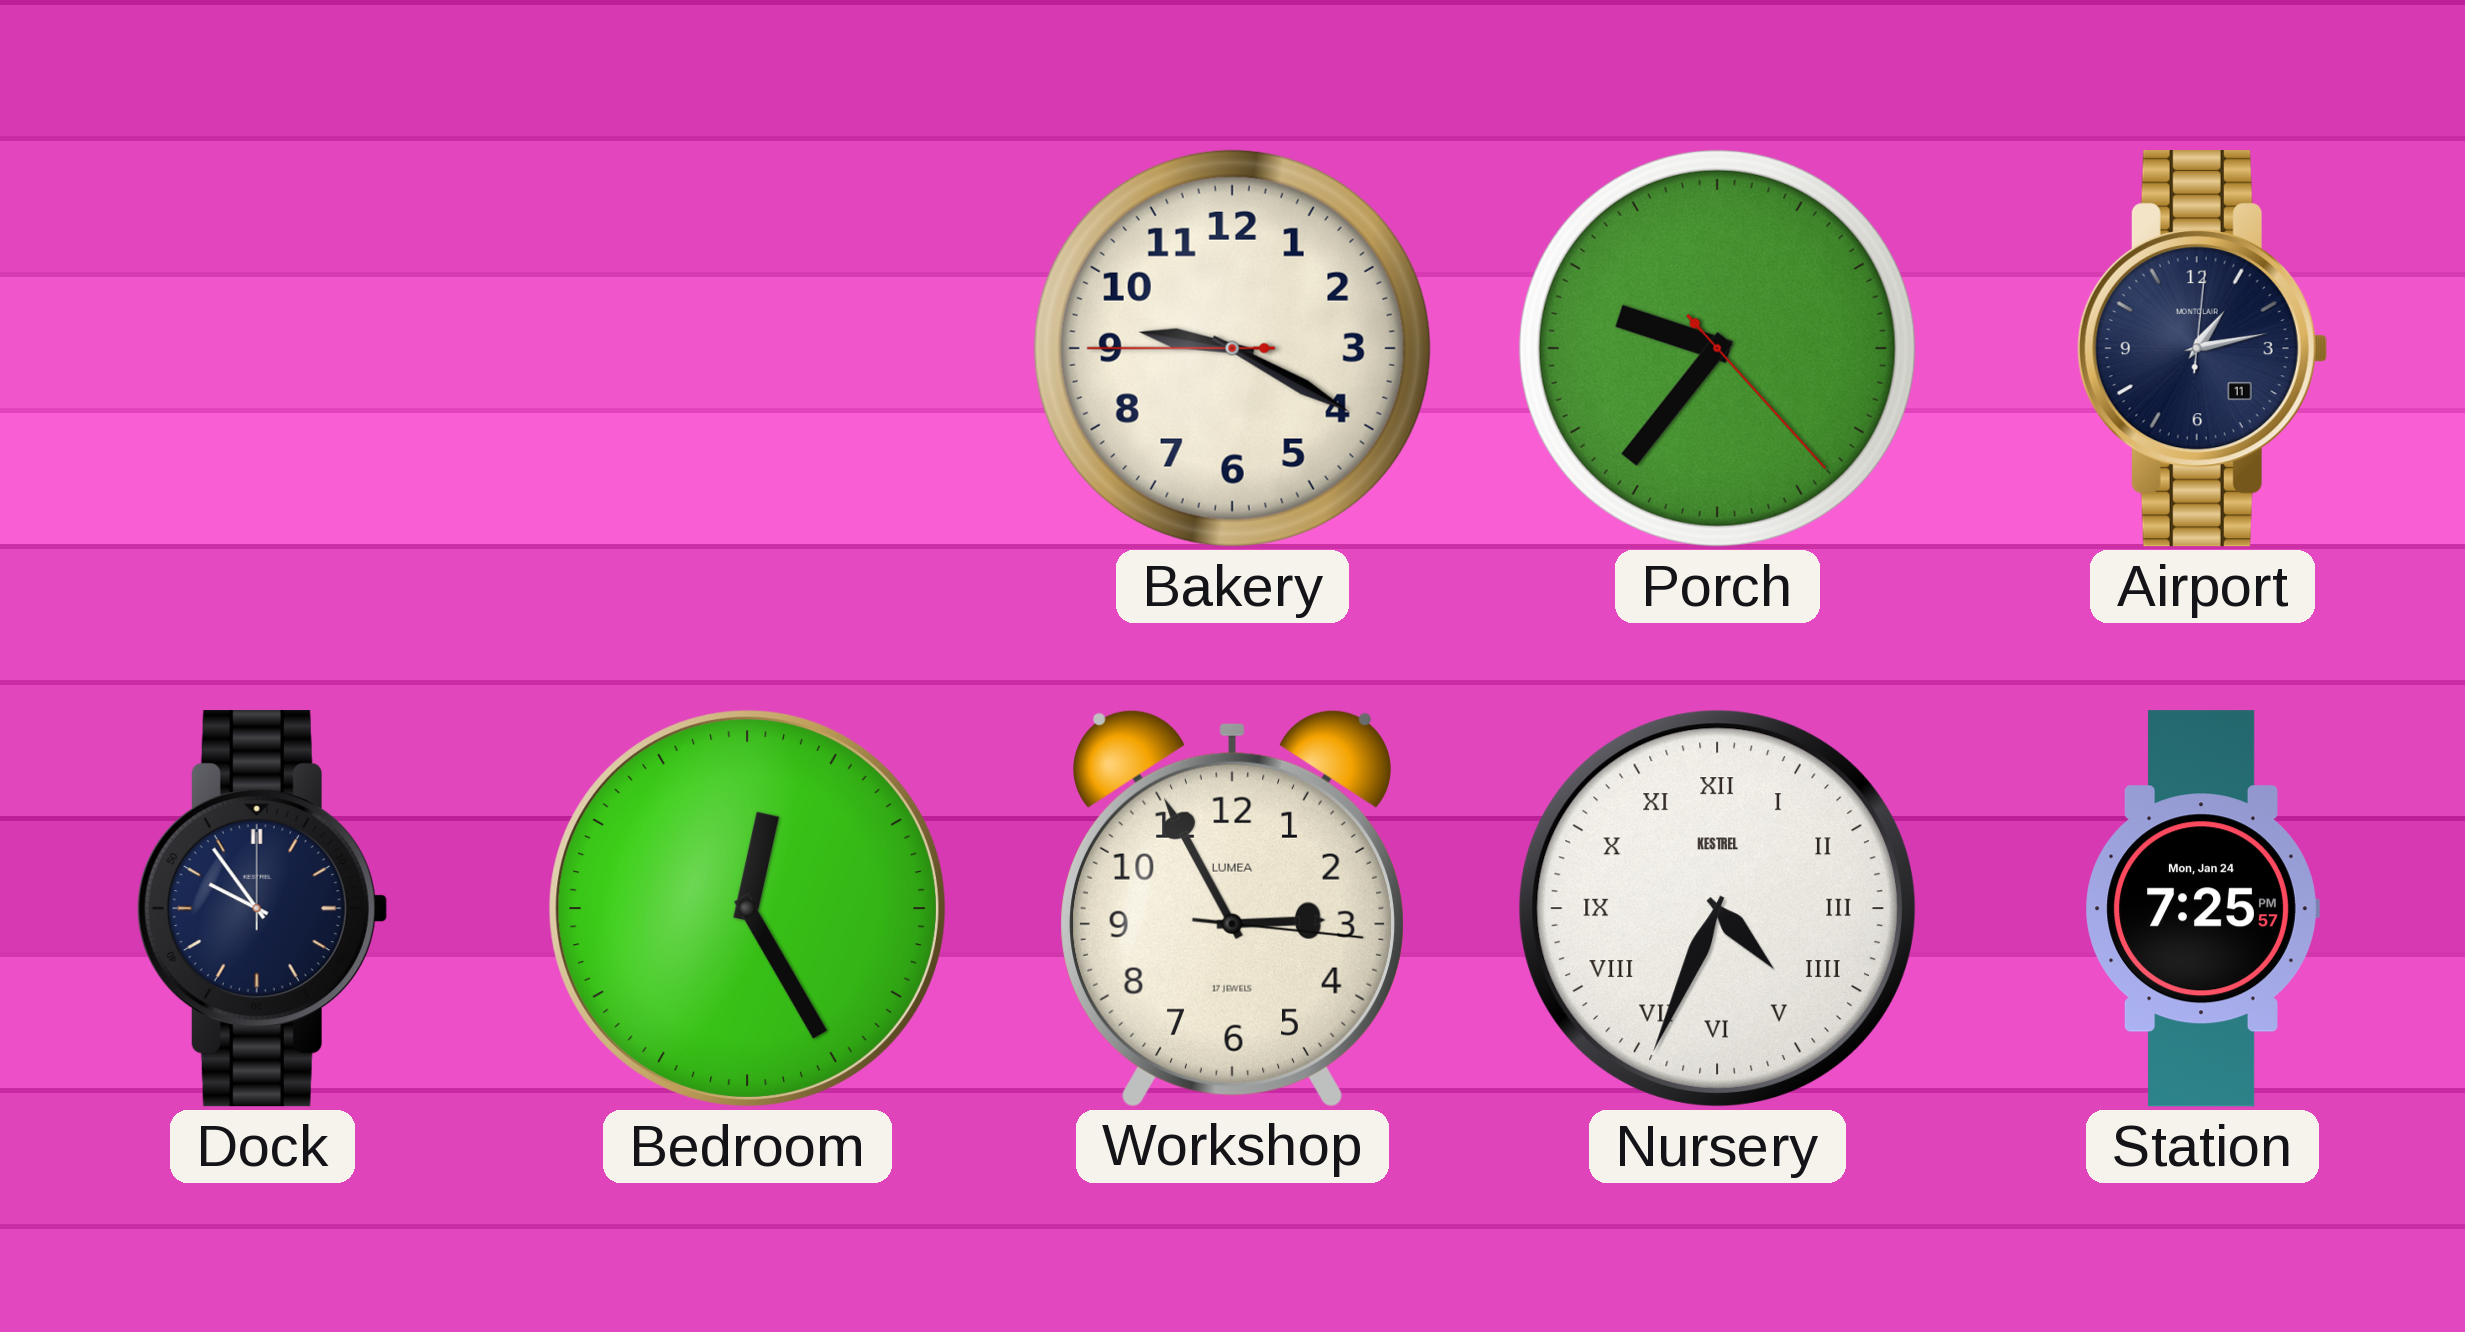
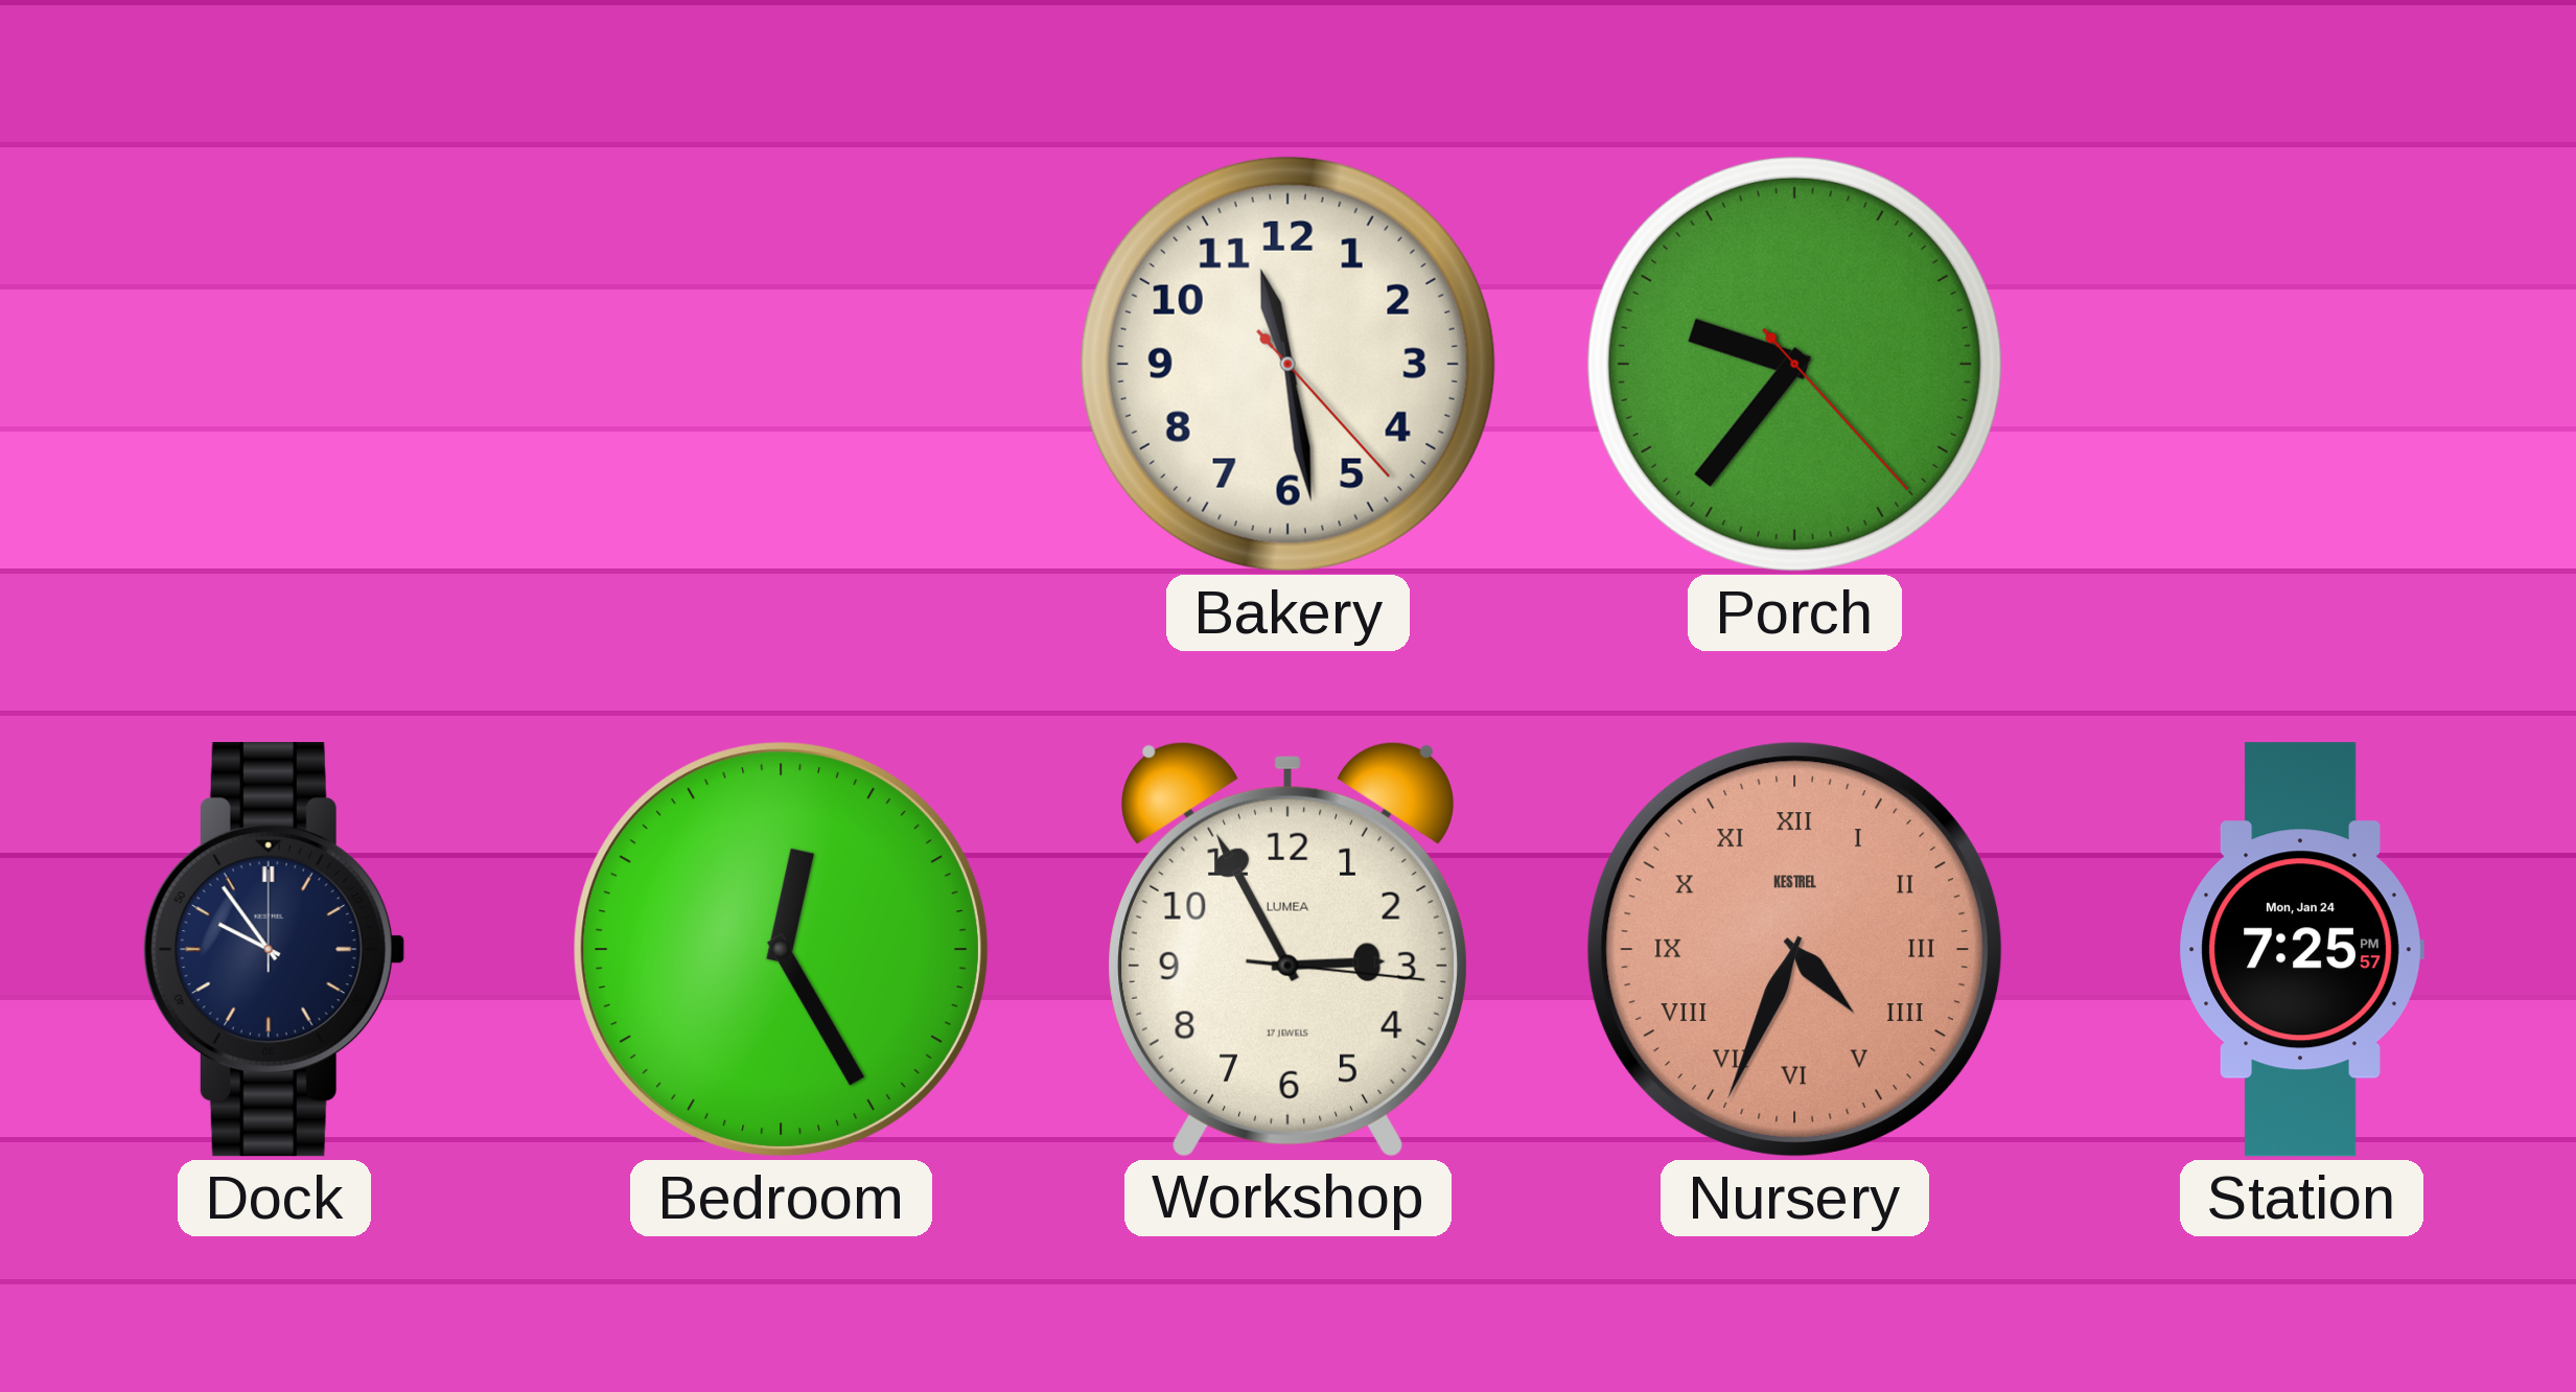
Bakery: 9:19 -> 11:28
Airport: 1:13 -> none
Nursery dial: white -> salmon
